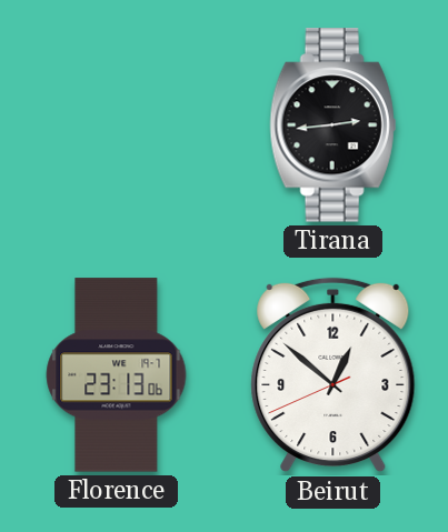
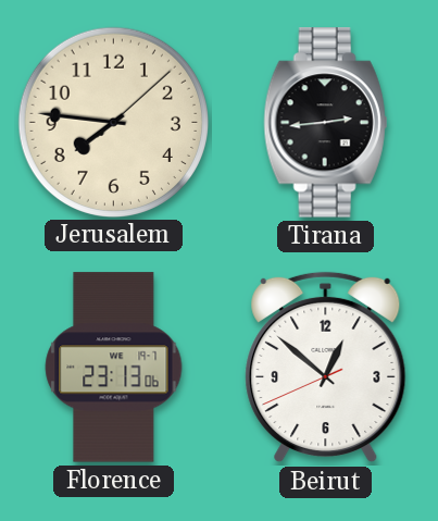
Jerusalem: none -> 7:46
